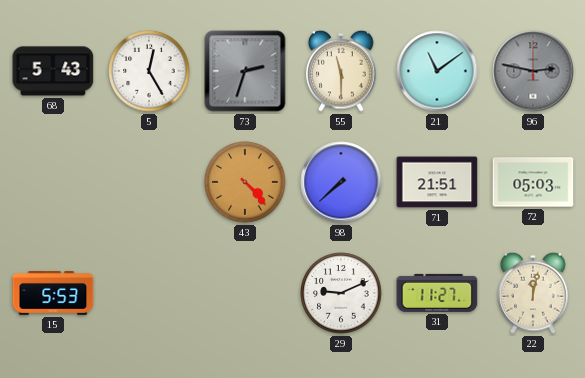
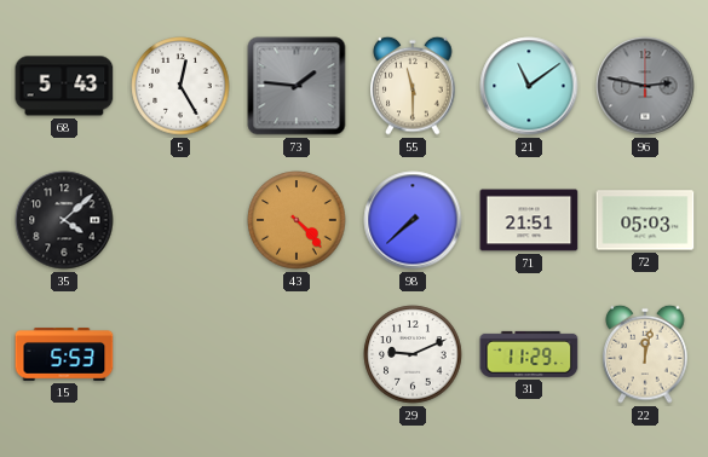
73: 2:33 -> 1:46
35: none -> 4:08
31: 11:27 -> 11:29
